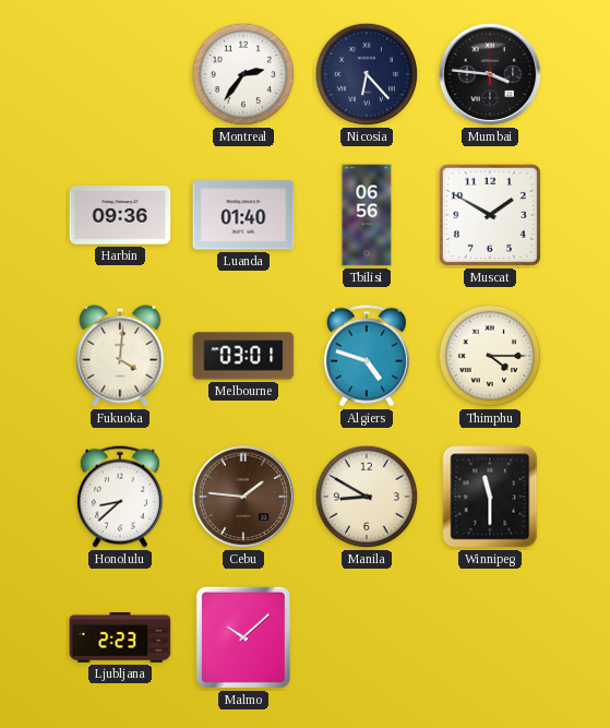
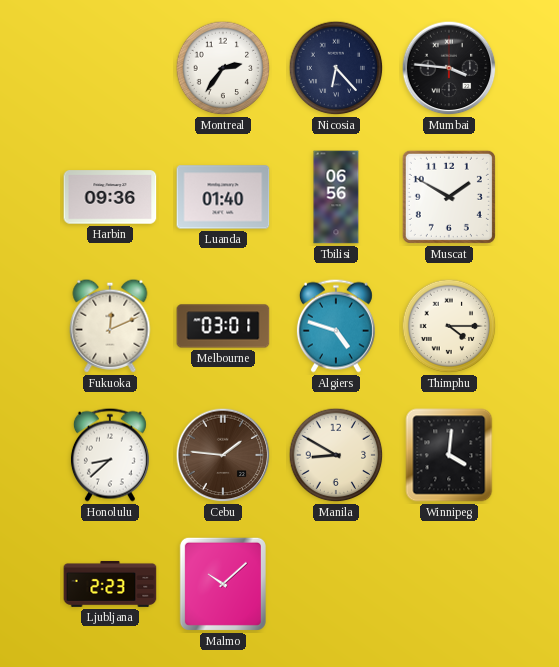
Fukuoka: 4:01 -> 12:11
Winnipeg: 11:30 -> 4:01
